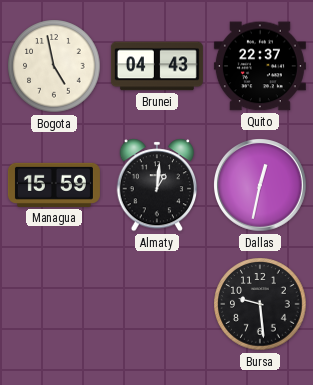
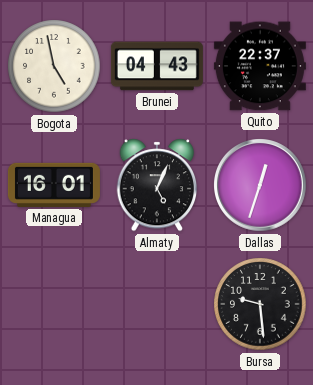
Managua: 15:59 -> 16:01
Almaty: 1:01 -> 5:04
Dallas: 12:32 -> 12:33
